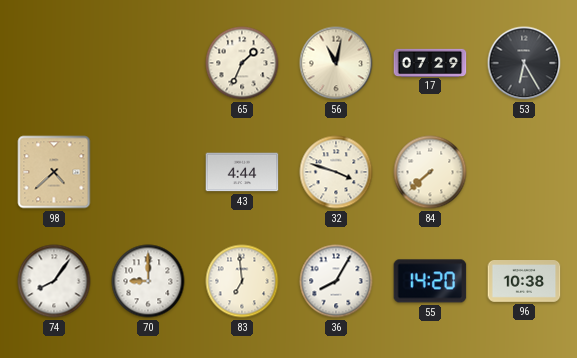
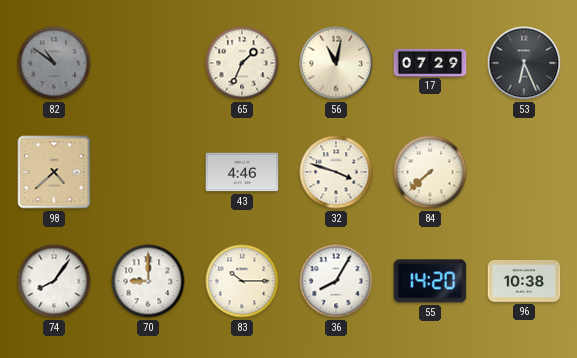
82: none -> 10:51
53: 6:25 -> 6:26
43: 4:44 -> 4:46
83: 6:59 -> 10:15
